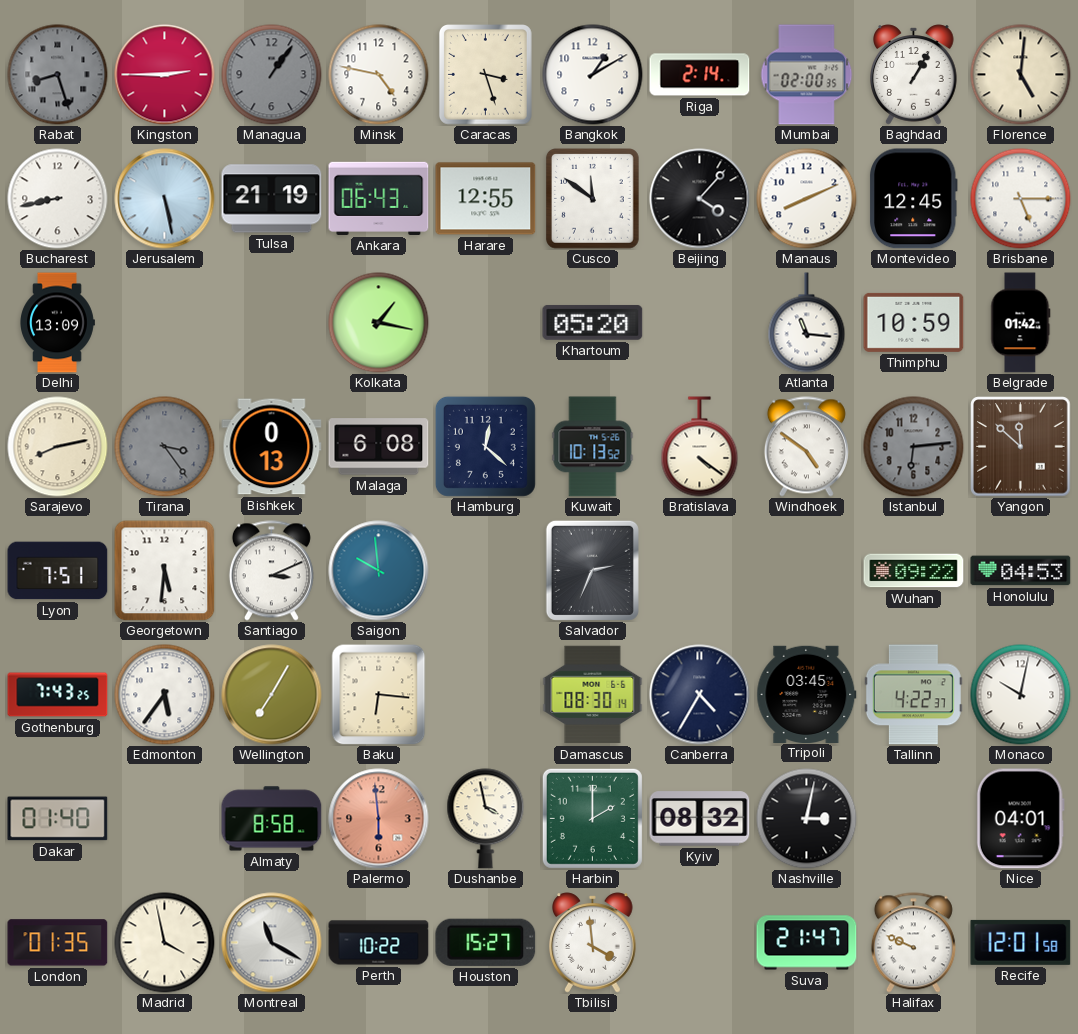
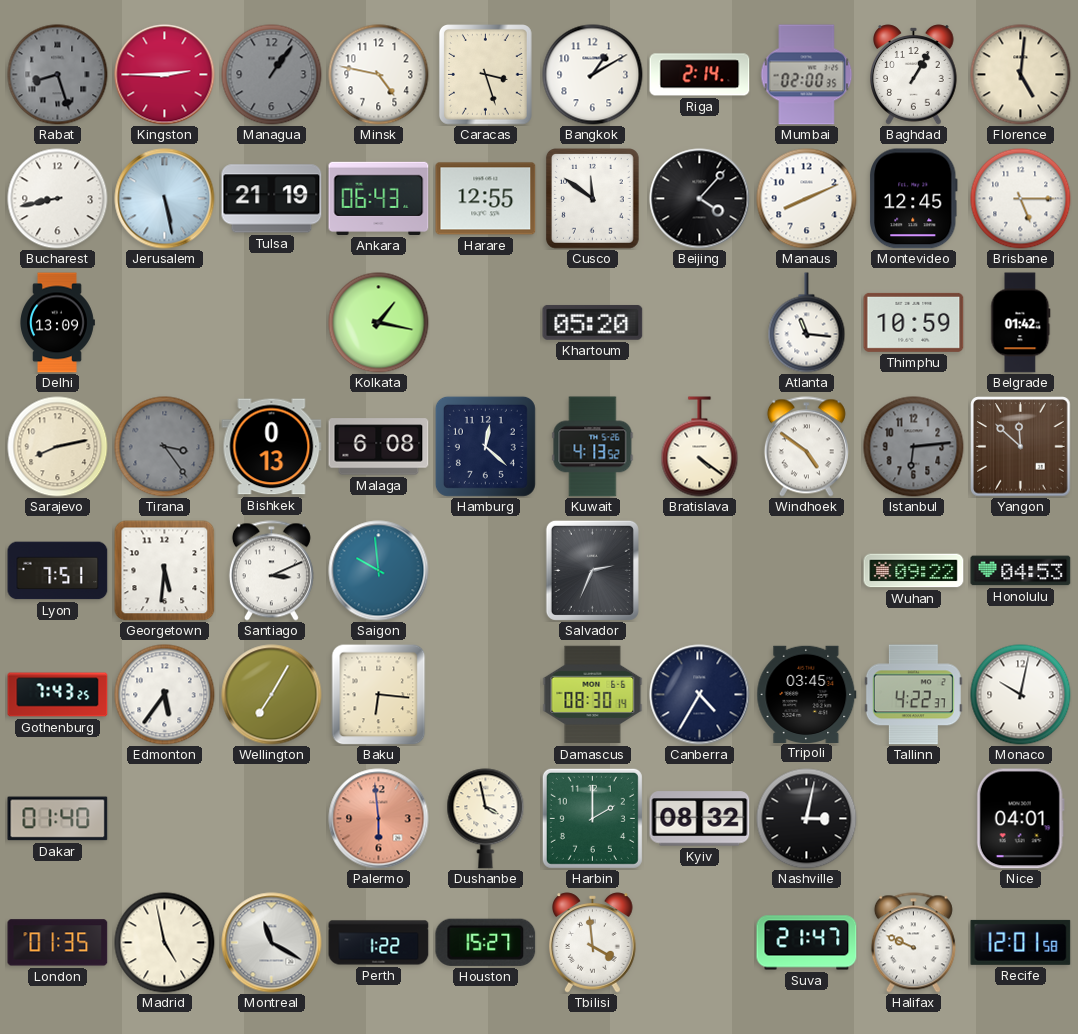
Kuwait: 10:13 -> 4:13
Almaty: 8:58 -> none
Madrid: 3:58 -> 4:58
Perth: 10:22 -> 1:22
